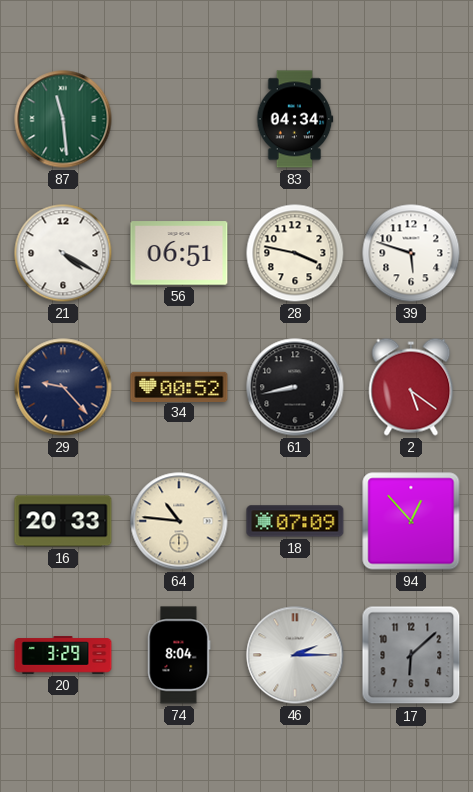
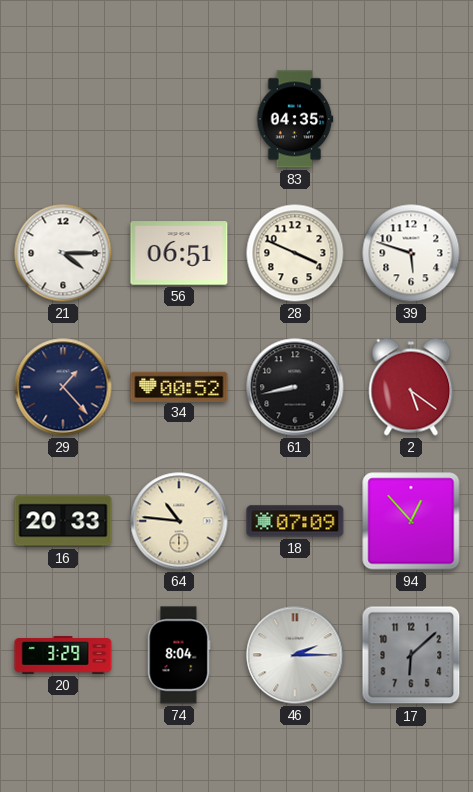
87: 11:29 -> none
83: 04:34 -> 04:35
21: 4:20 -> 4:15
28: 3:47 -> 3:49
29: 9:23 -> 1:23
